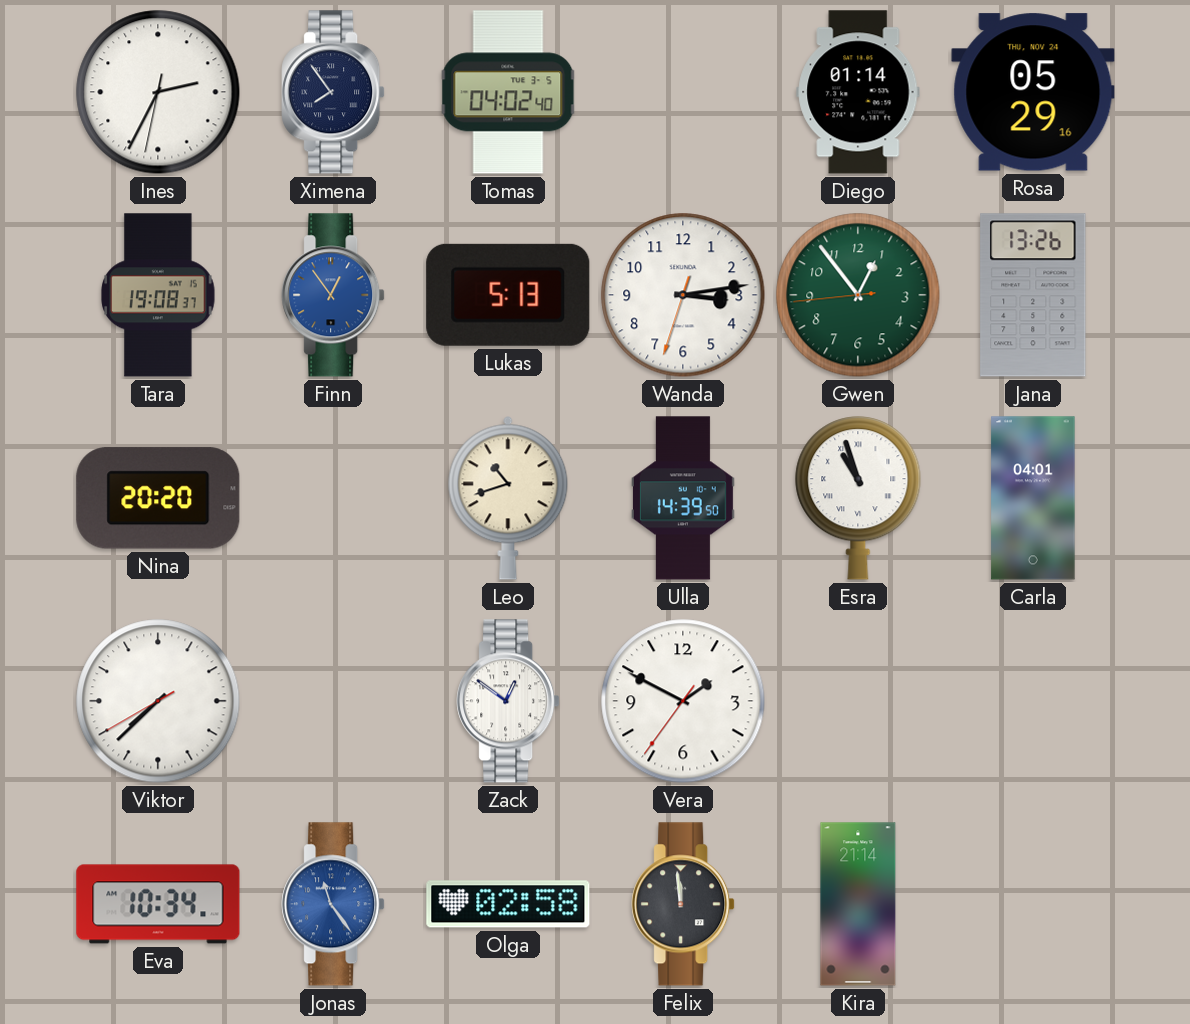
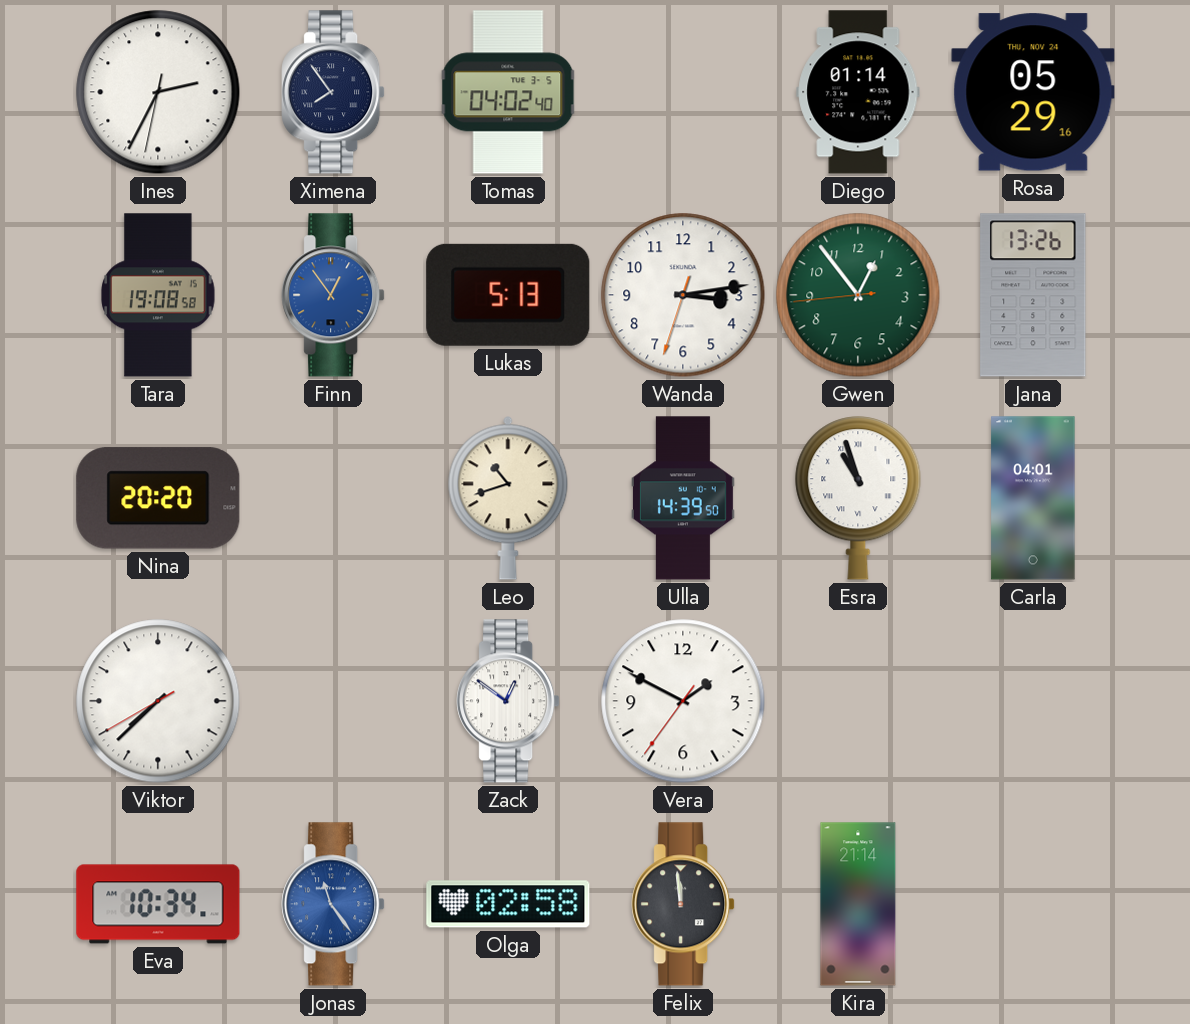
Tara: 19:08:37 -> 19:08:58
